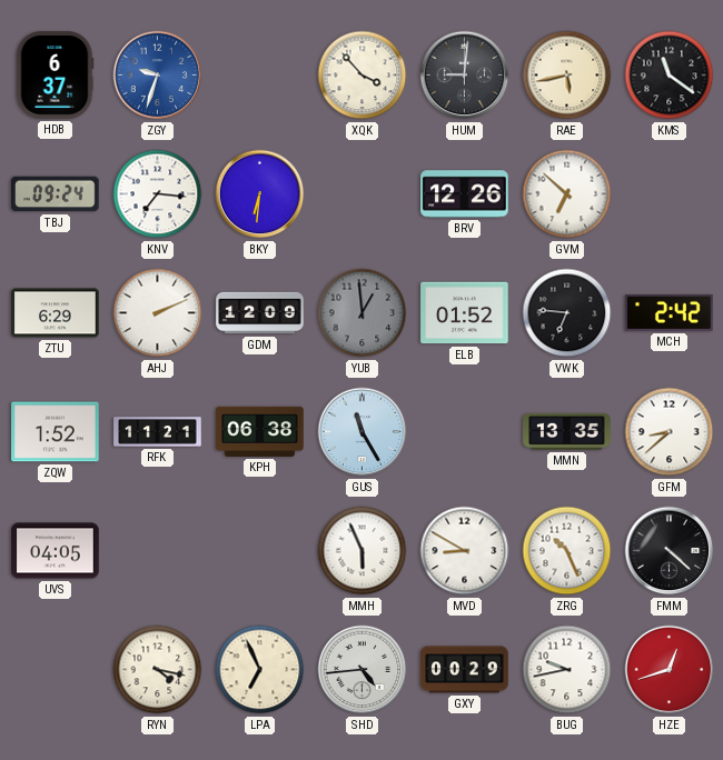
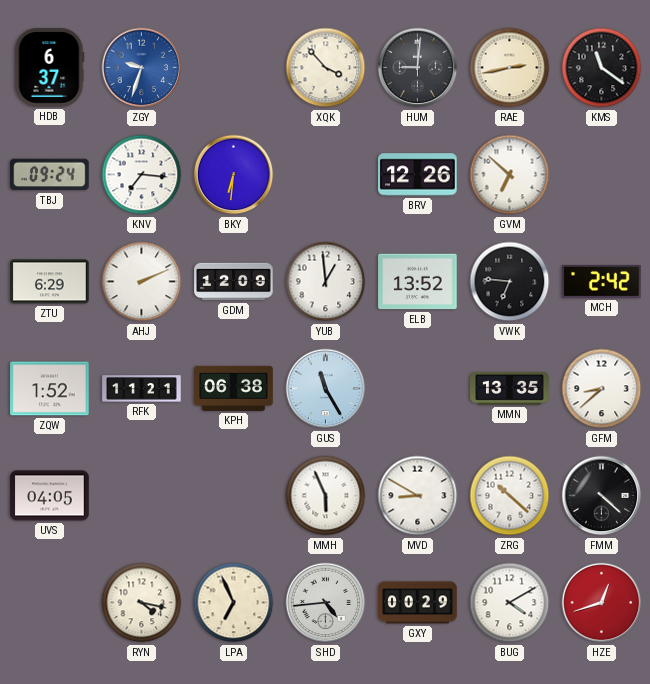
RAE: 5:43 -> 2:43
YUB dial: grey -> white
ELB: 01:52 -> 13:52
ZRG: 10:26 -> 10:22
BUG: 9:43 -> 4:10
